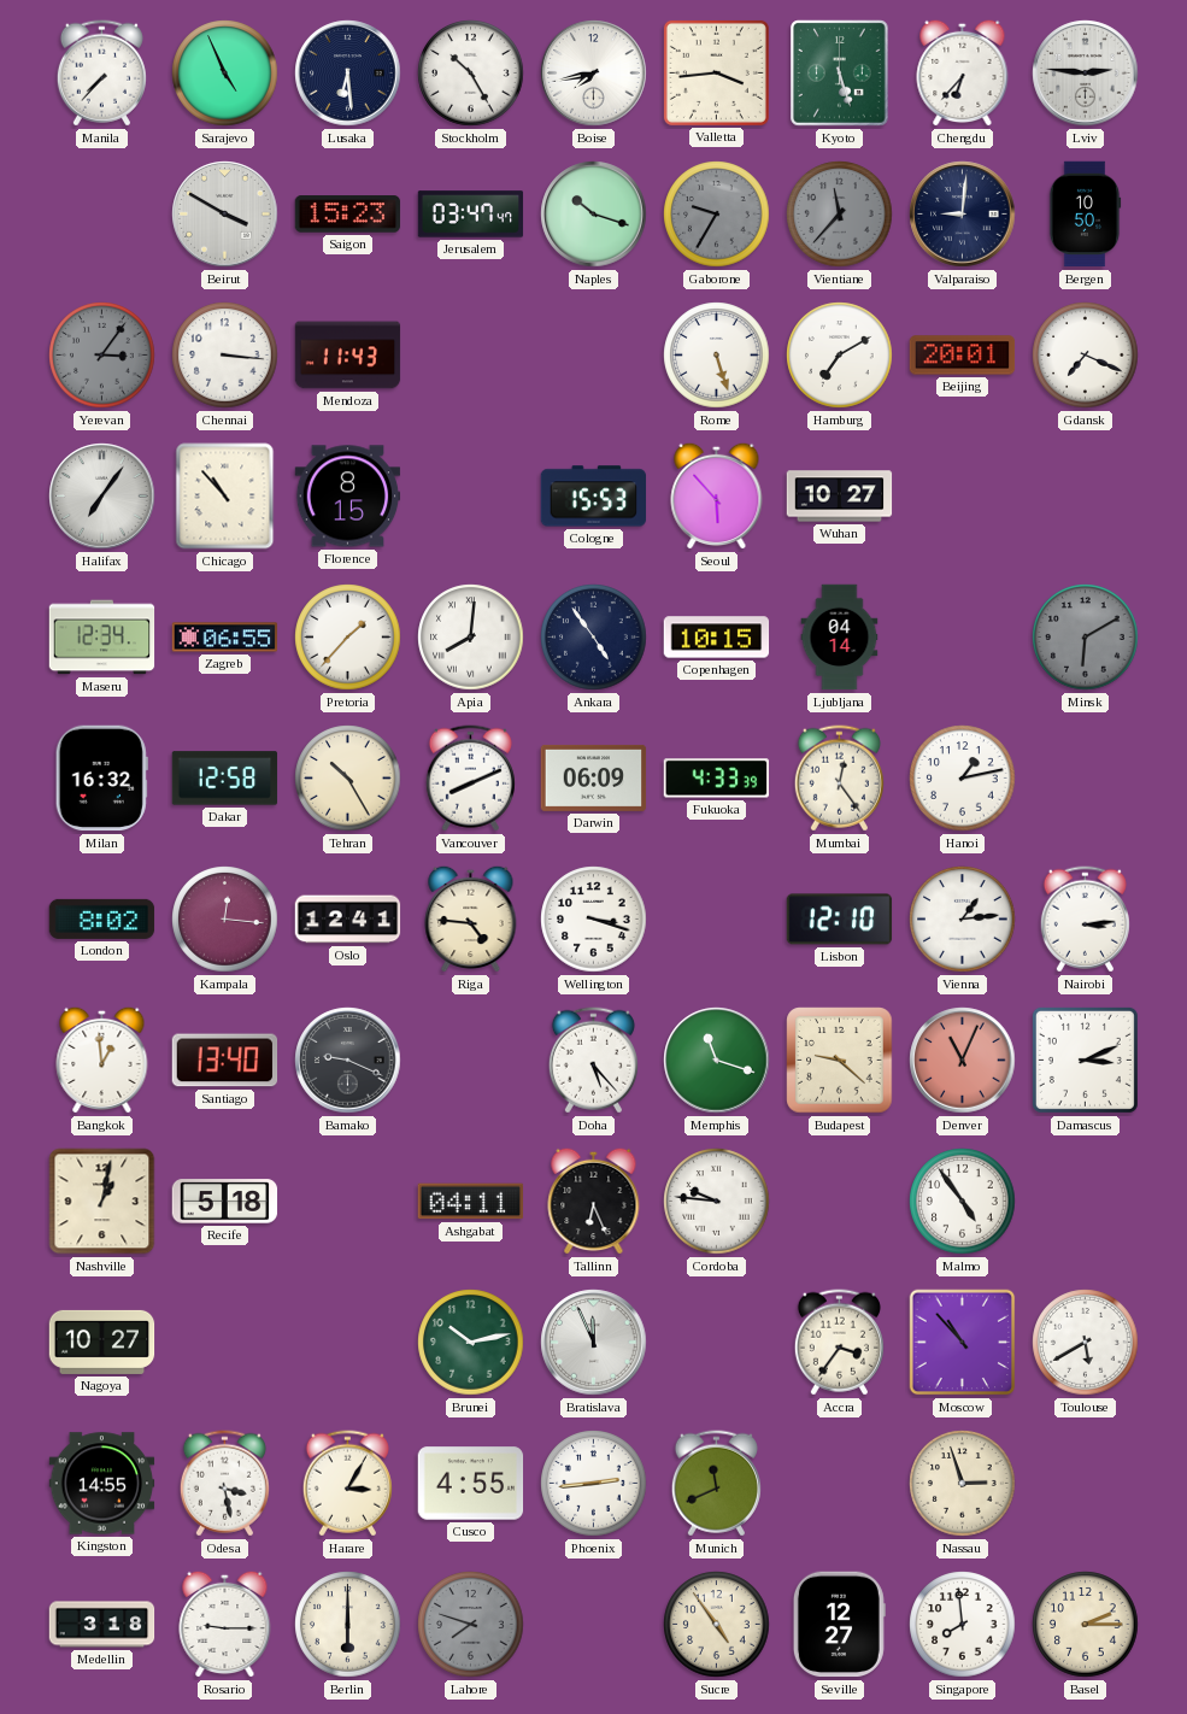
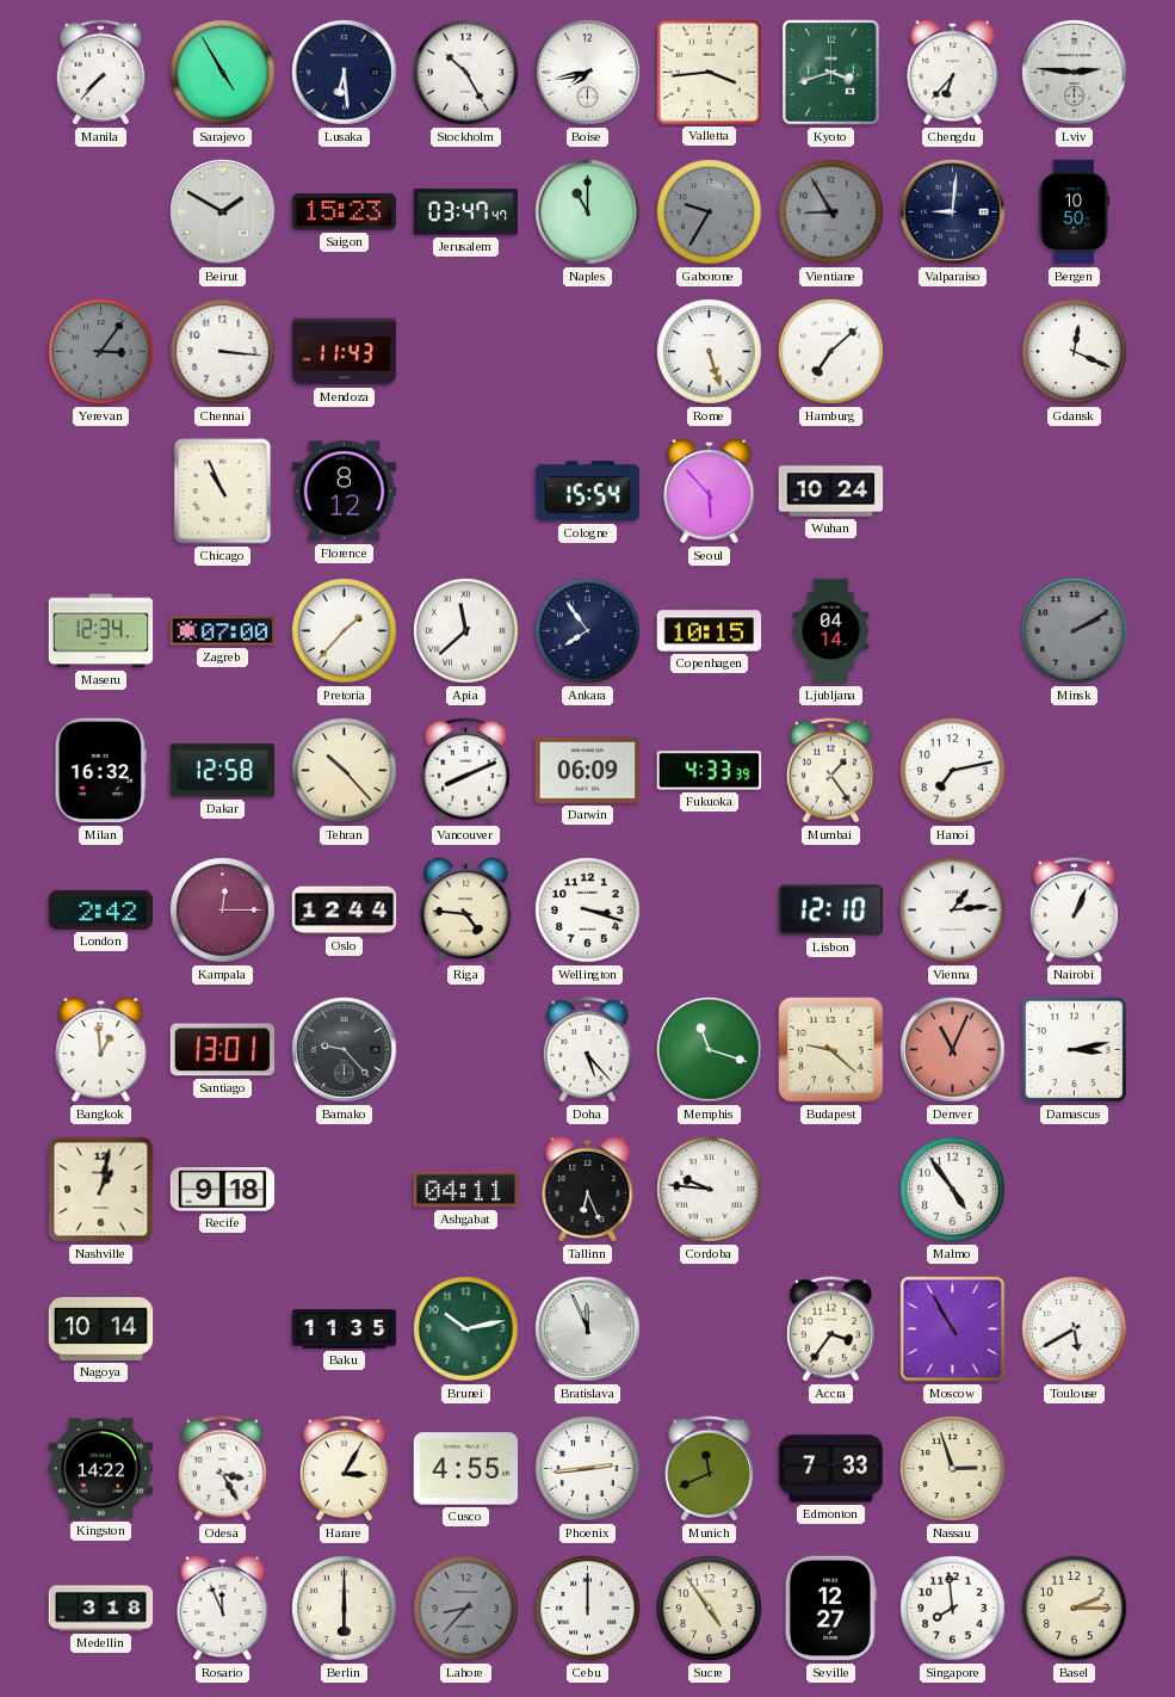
Sarajevo: 4:56 -> 4:55
Kyoto: 5:27 -> 3:42
Beirut: 3:50 -> 1:50
Naples: 10:18 -> 11:00
Vientiane: 11:37 -> 8:55
Hamburg: 7:10 -> 7:08
Beijing: 20:01 -> none
Gdansk: 7:19 -> 12:19
Halifax: 7:06 -> none
Chicago: 10:53 -> 10:56
Florence: 8:15 -> 8:12
Cologne: 15:53 -> 15:54
Wuhan: 10:27 -> 10:24
Zagreb: 06:55 -> 07:00
Apia: 8:01 -> 11:38
Ankara: 4:54 -> 7:54
Minsk: 6:10 -> 2:10
Tehran: 10:25 -> 10:23
Mumbai: 12:24 -> 1:24
Hanoi: 1:13 -> 7:13
London: 8:02 -> 2:42
Kampala: 12:16 -> 12:15
Oslo: 12:41 -> 12:44
Nairobi: 3:14 -> 1:04
Santiago: 13:40 -> 13:01
Bamako: 9:19 -> 9:23
Damascus: 3:11 -> 3:13
Recife: 5:18 -> 9:18
Nagoya: 10:27 -> 10:14
Baku: none -> 11:35
Moscow: 10:53 -> 10:55
Kingston: 14:55 -> 14:22
Odesa: 3:28 -> 3:25
Edmonton: none -> 7:33
Rosario: 9:15 -> 11:56
Lahore: 7:48 -> 8:37
Cebu: none -> 12:00
